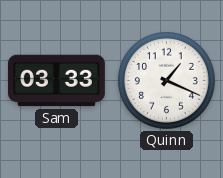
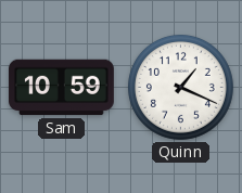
Sam: 03:33 -> 10:59
